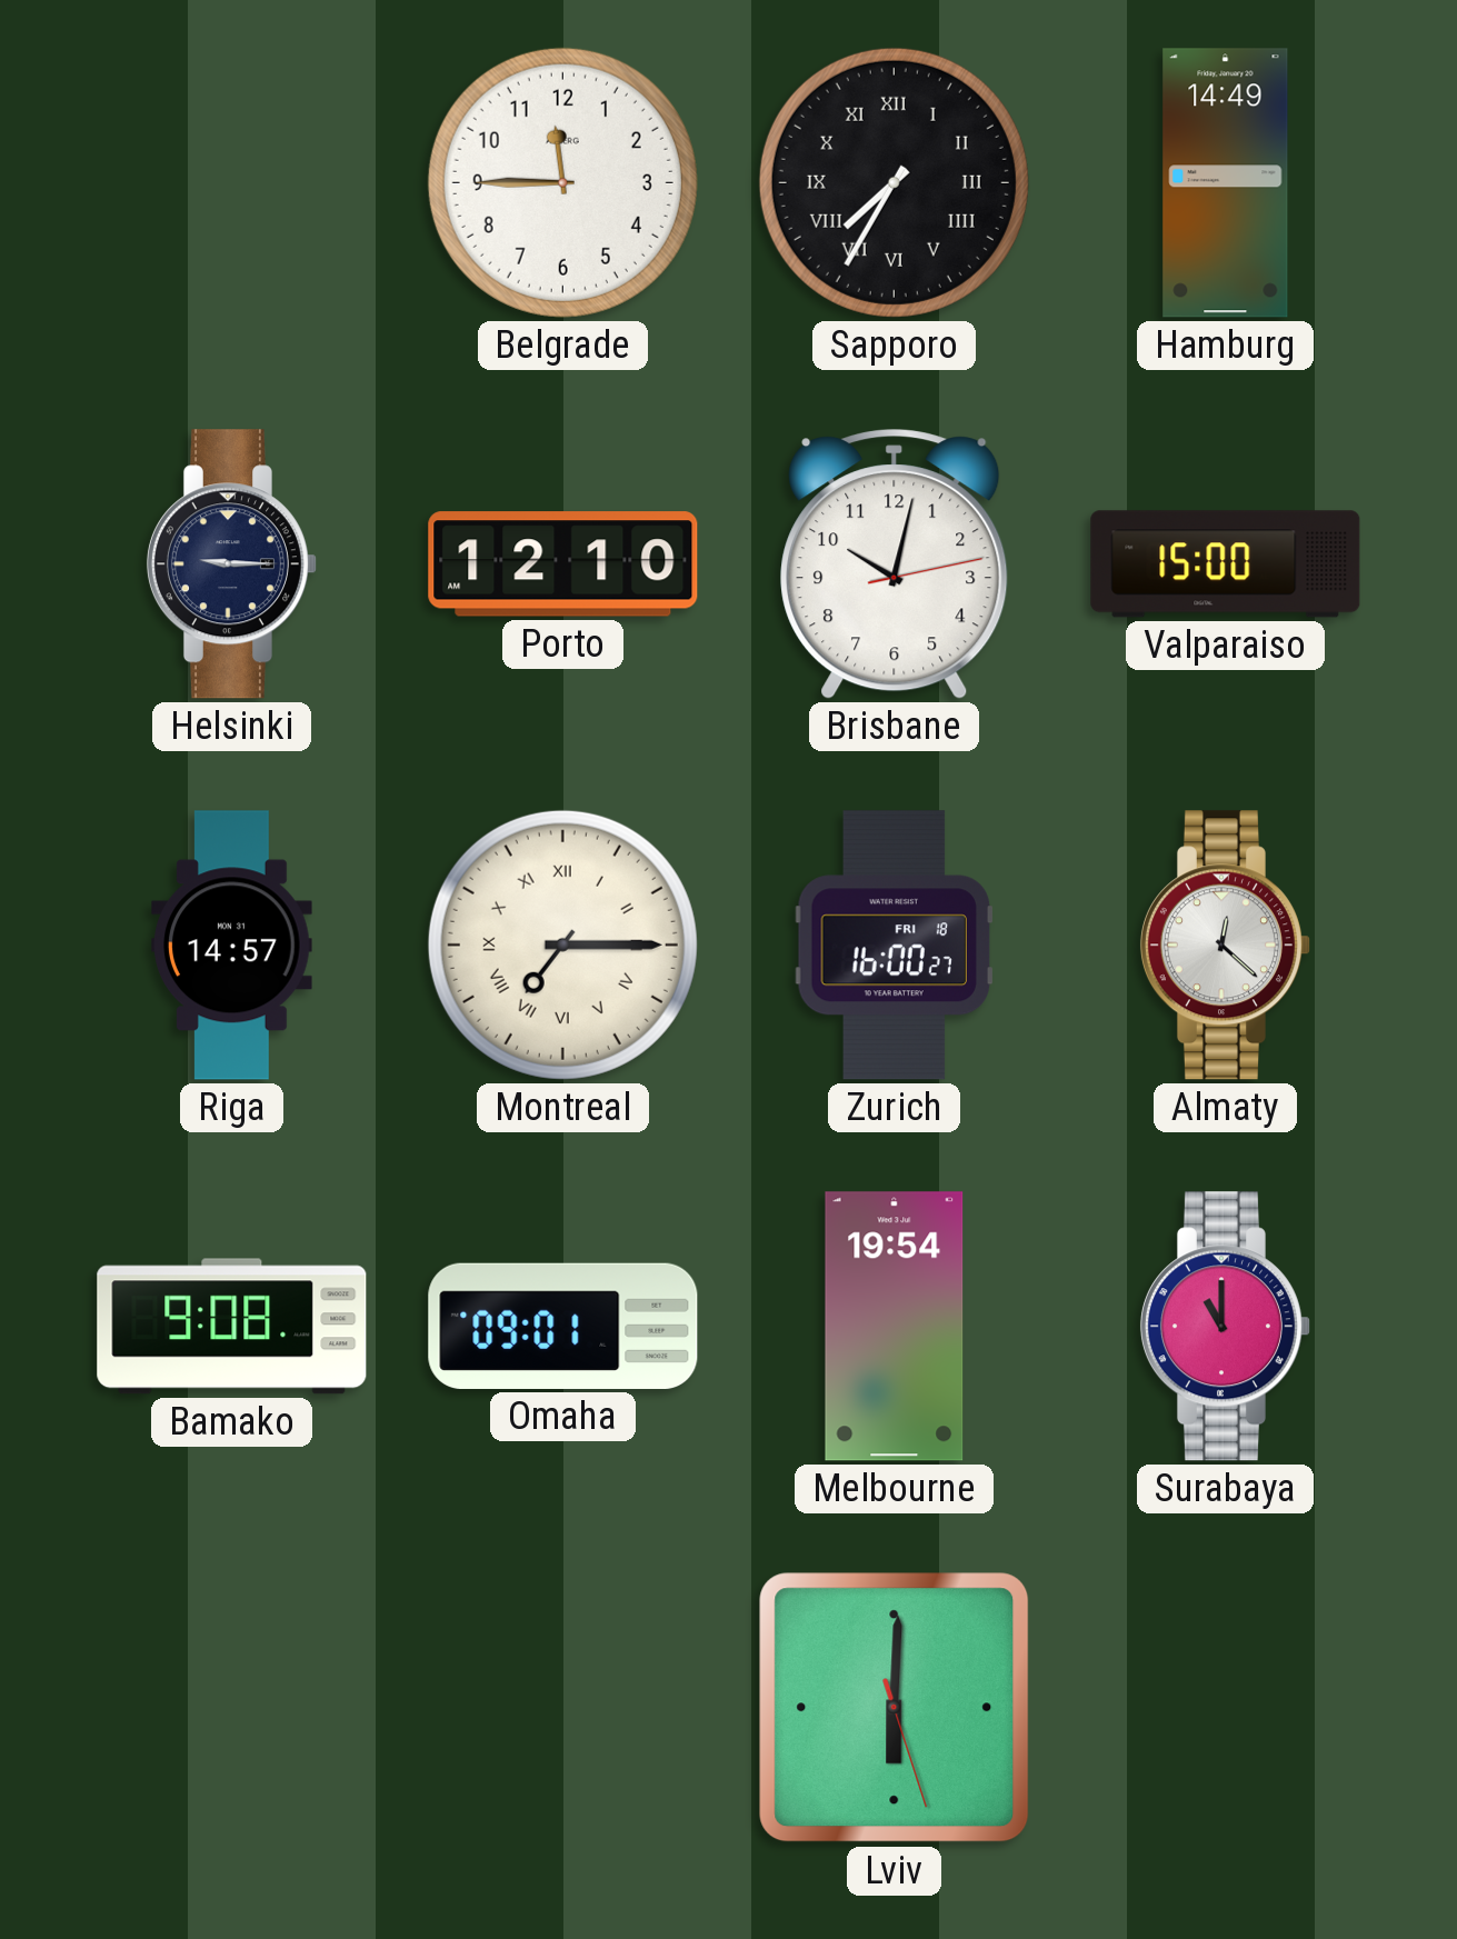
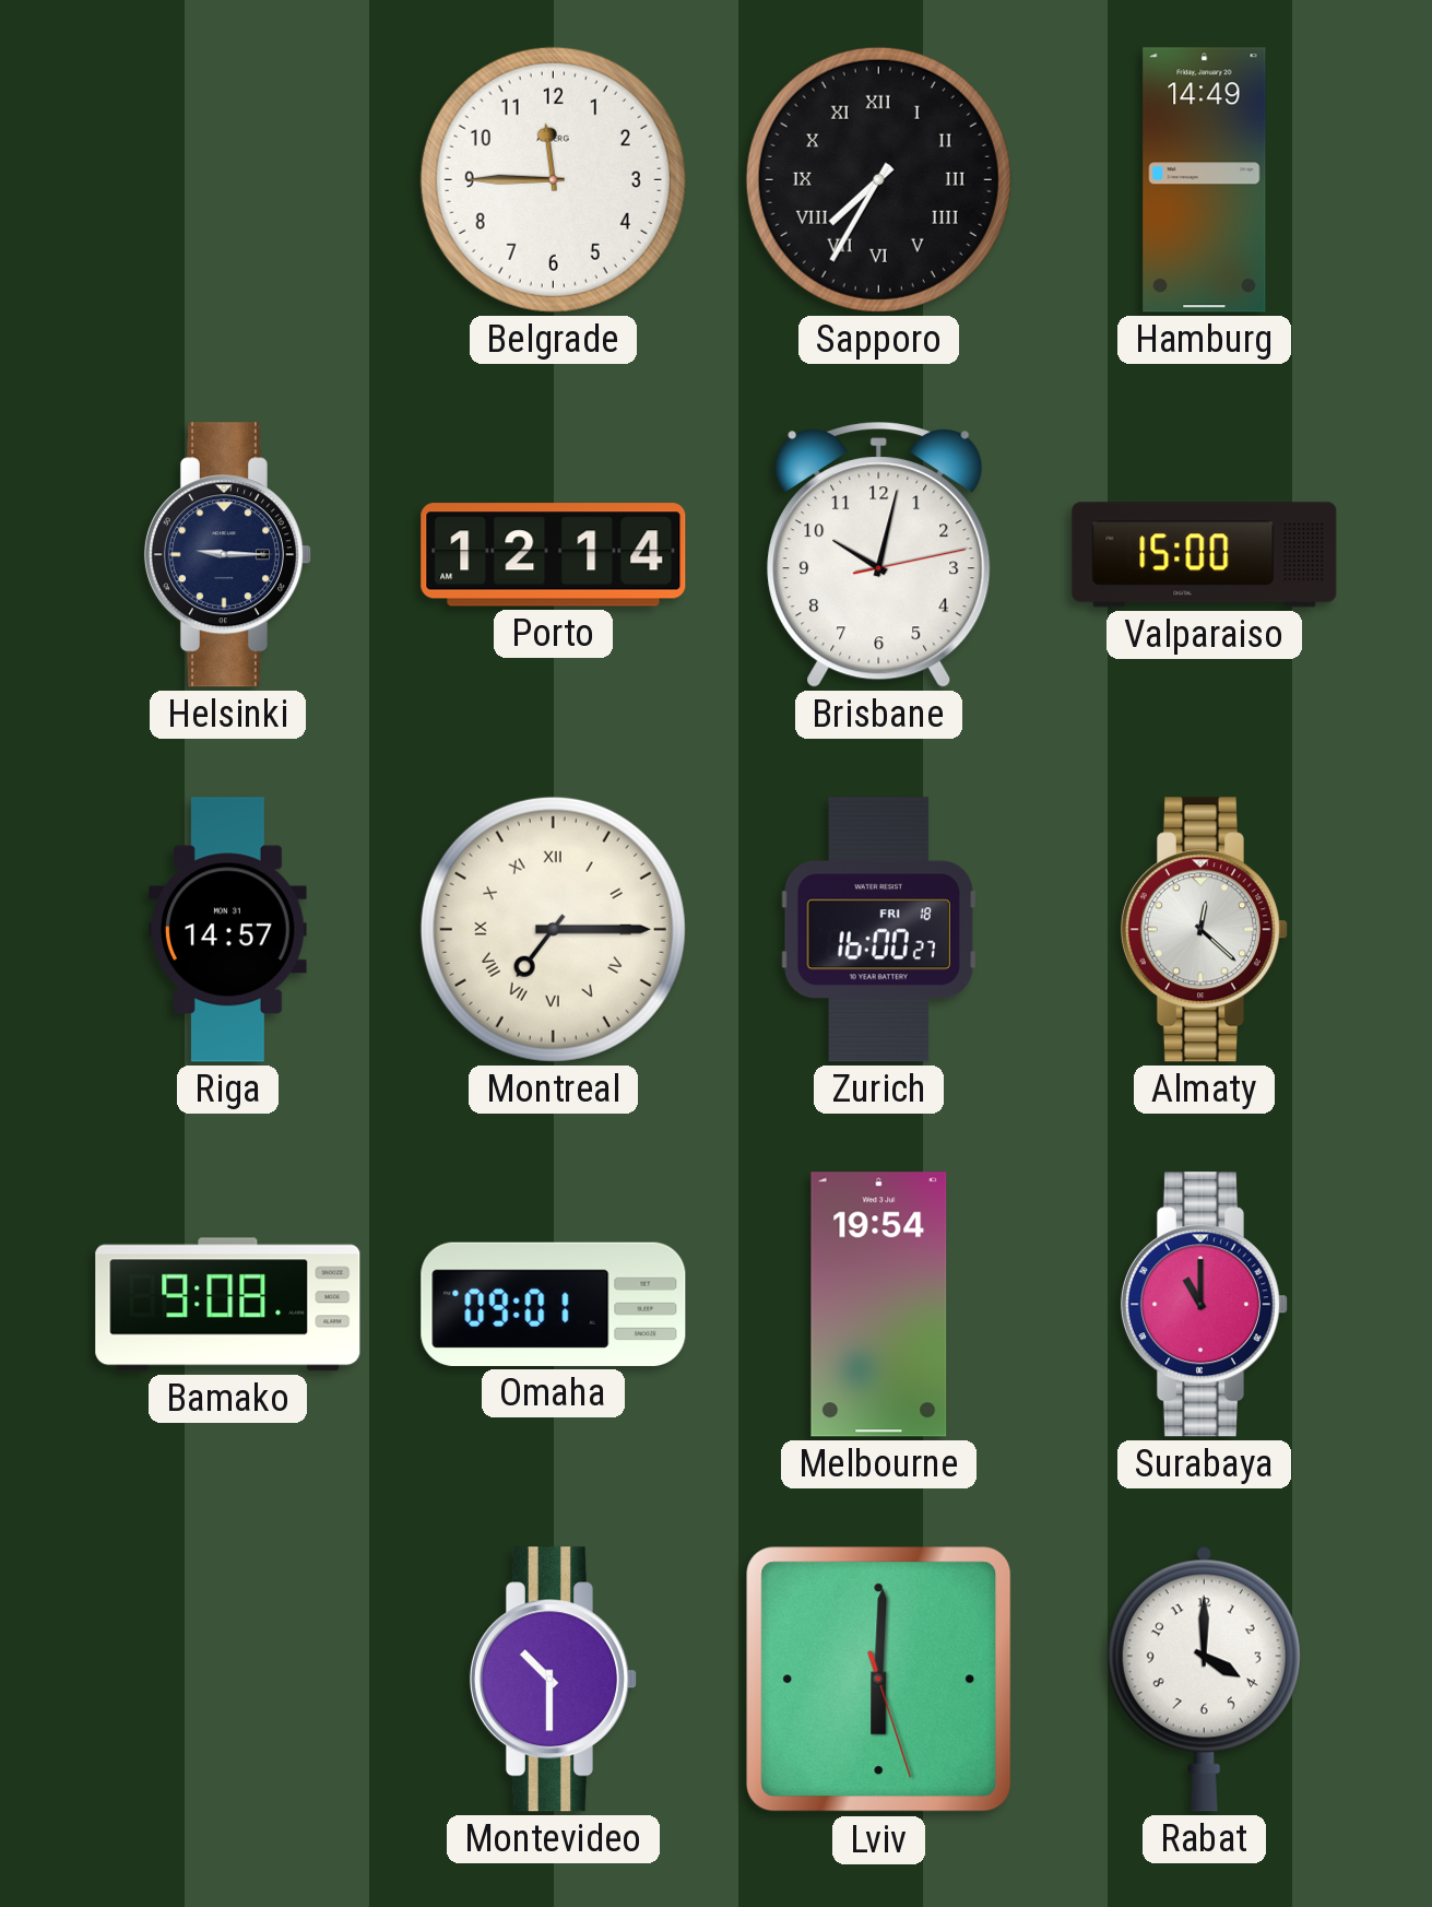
Porto: 12:10 -> 12:14
Montevideo: none -> 10:30
Rabat: none -> 4:00
